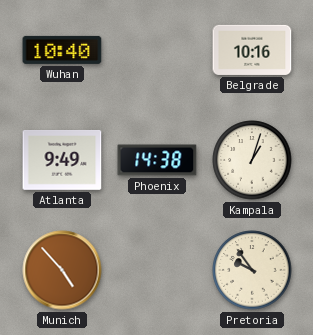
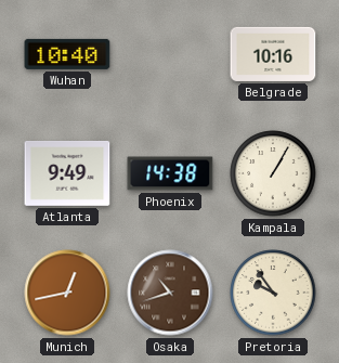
Kampala: 1:03 -> 1:05
Munich: 4:53 -> 12:43
Osaka: none -> 10:42
